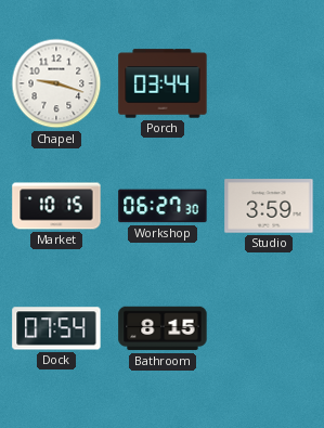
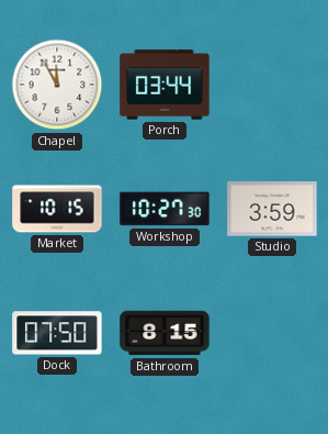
Chapel: 9:18 -> 11:55
Workshop: 06:27 -> 10:27
Dock: 07:54 -> 07:50
